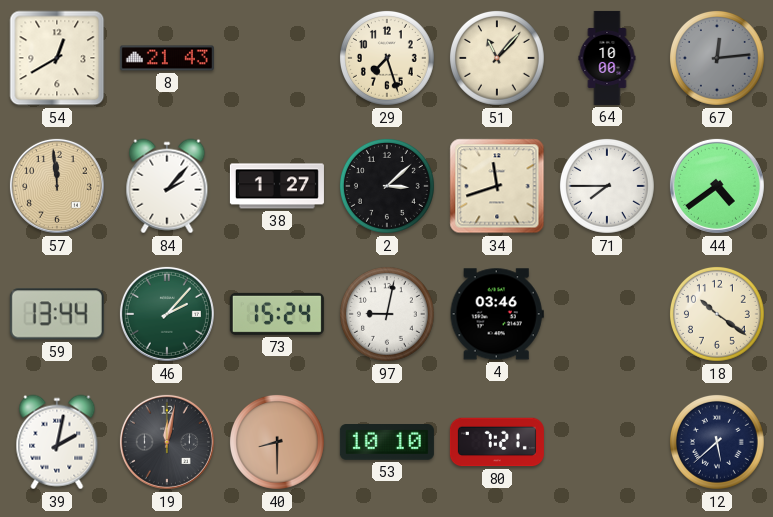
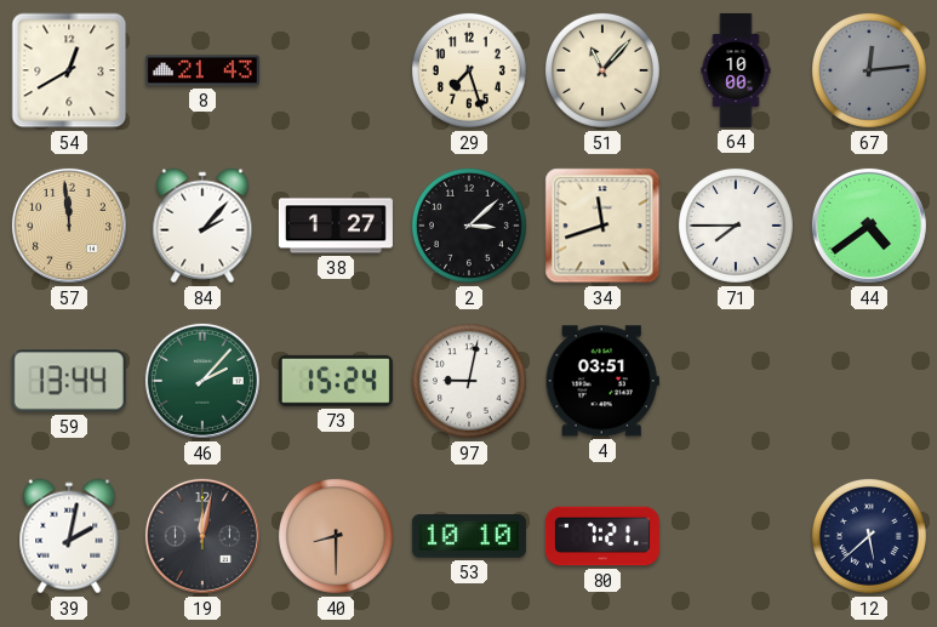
4: 03:46 -> 03:51
18: 10:21 -> none
